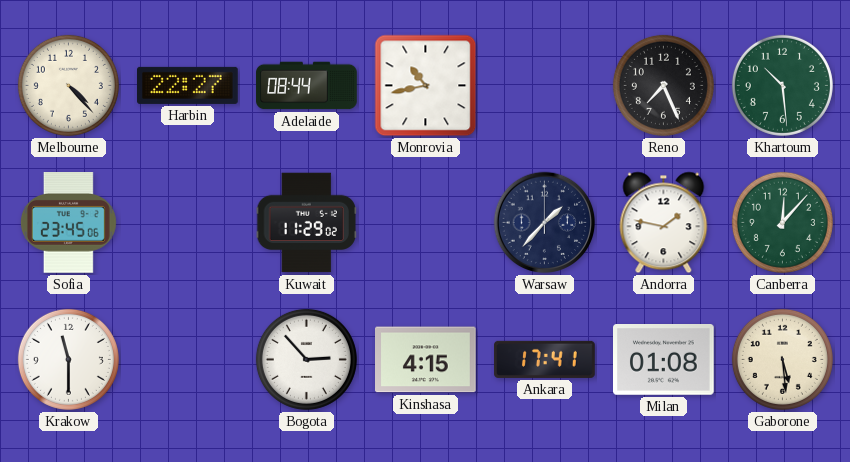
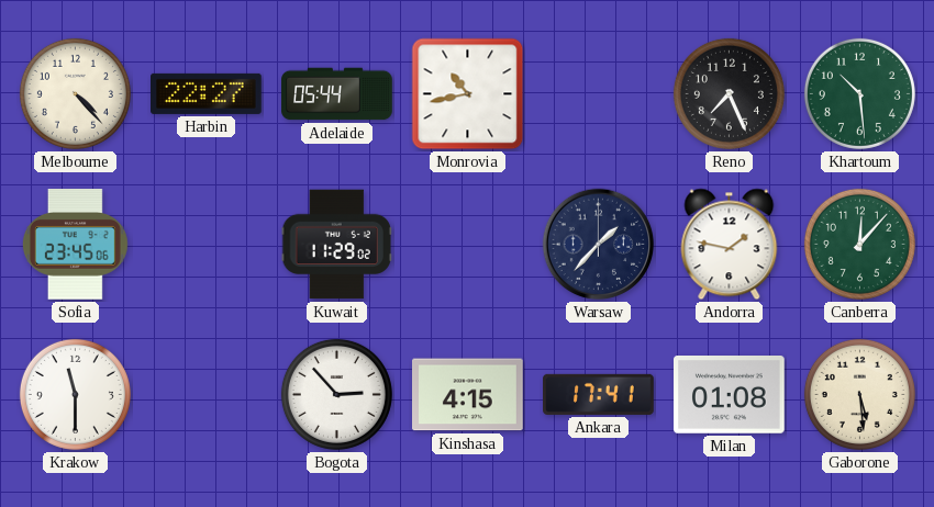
Adelaide: 08:44 -> 05:44
